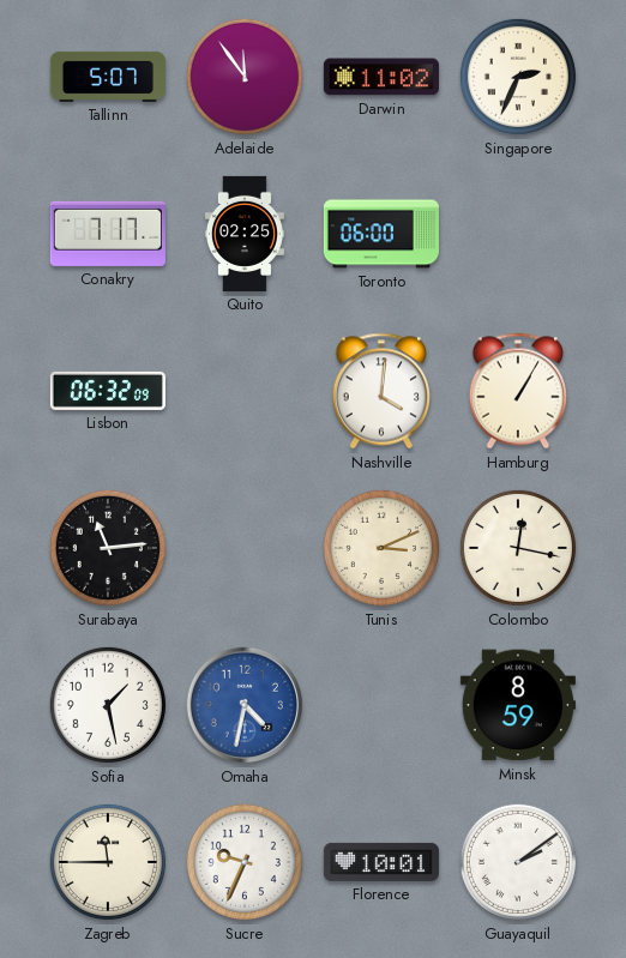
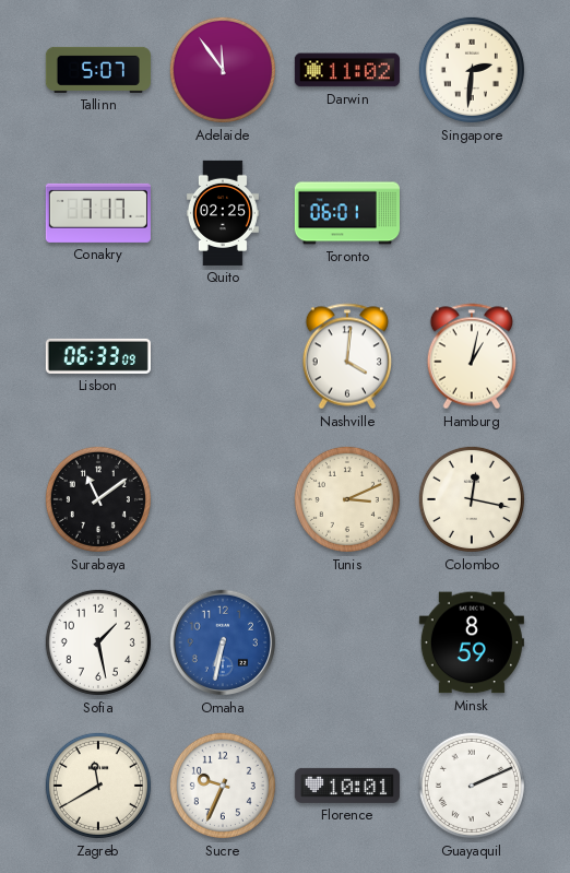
Singapore: 2:34 -> 2:31
Toronto: 06:00 -> 06:01
Lisbon: 06:32 -> 06:33
Hamburg: 1:05 -> 1:02
Surabaya: 11:14 -> 11:09
Omaha: 4:32 -> 6:32
Zagreb: 11:45 -> 11:40
Guayaquil: 2:09 -> 2:11
